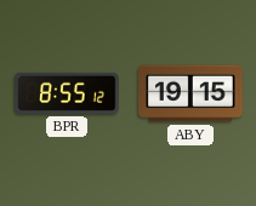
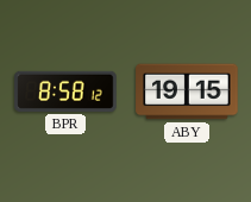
BPR: 8:55 -> 8:58
